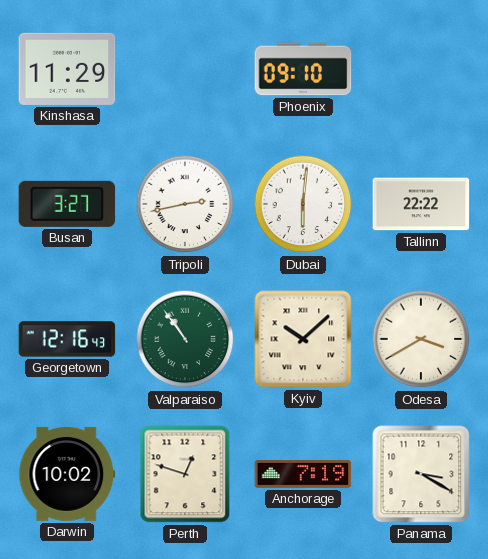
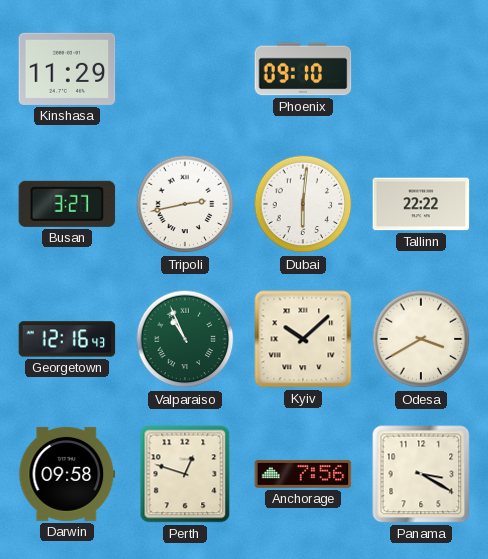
Valparaiso: 10:54 -> 10:56
Darwin: 10:02 -> 09:58
Anchorage: 7:19 -> 7:56
